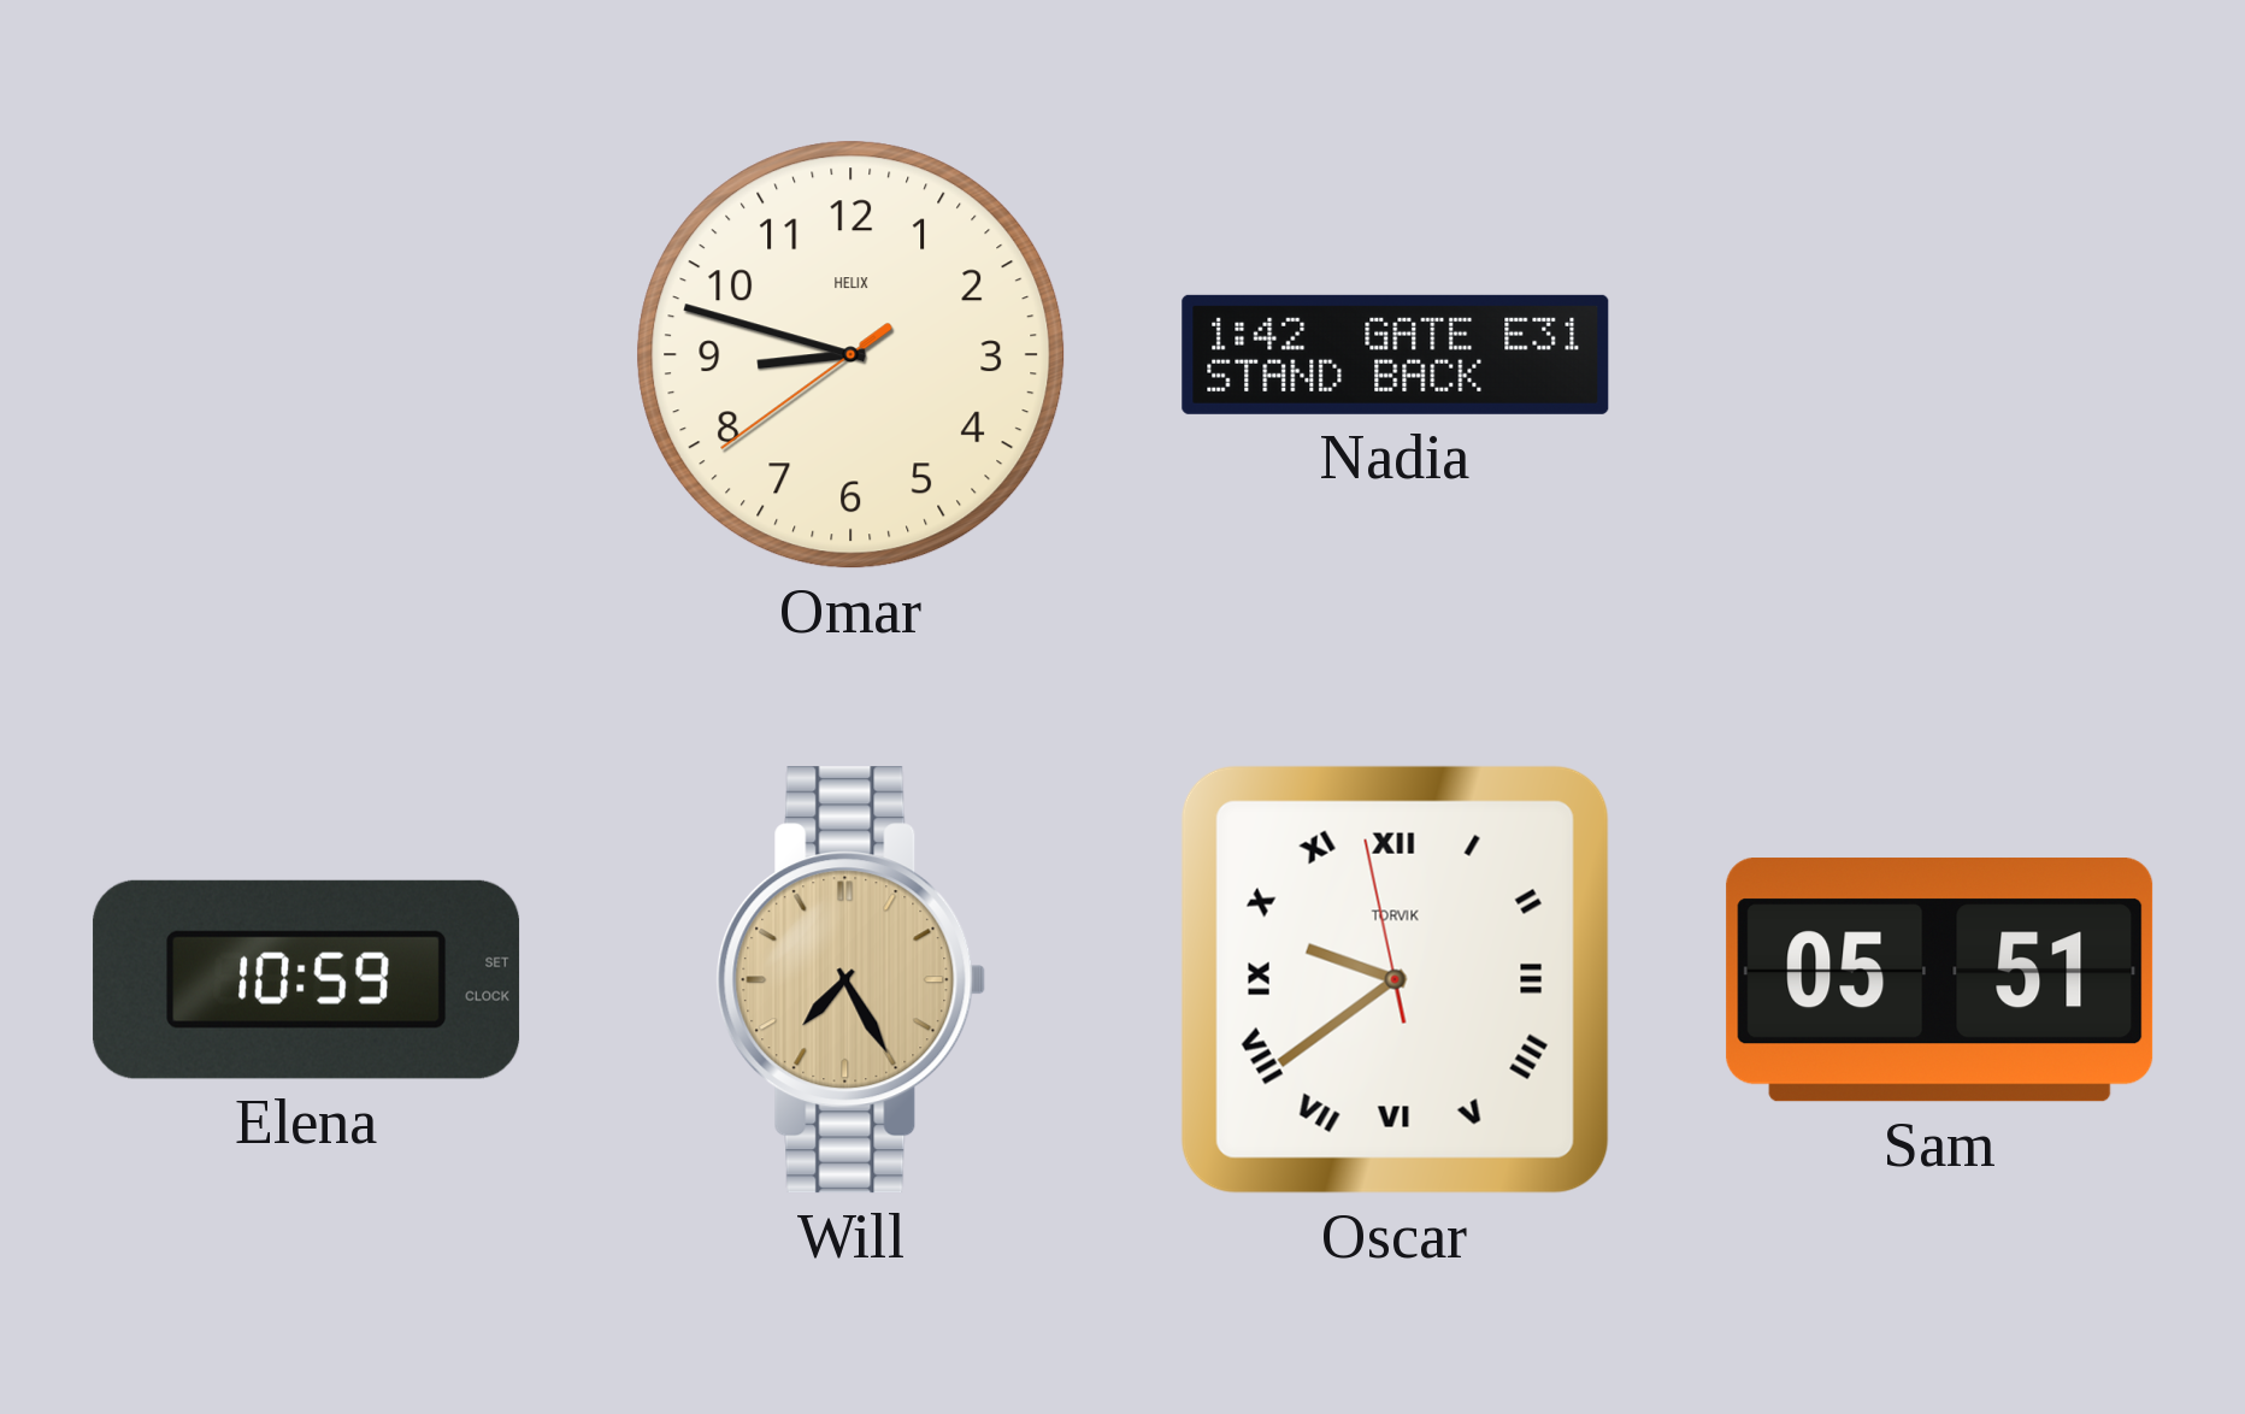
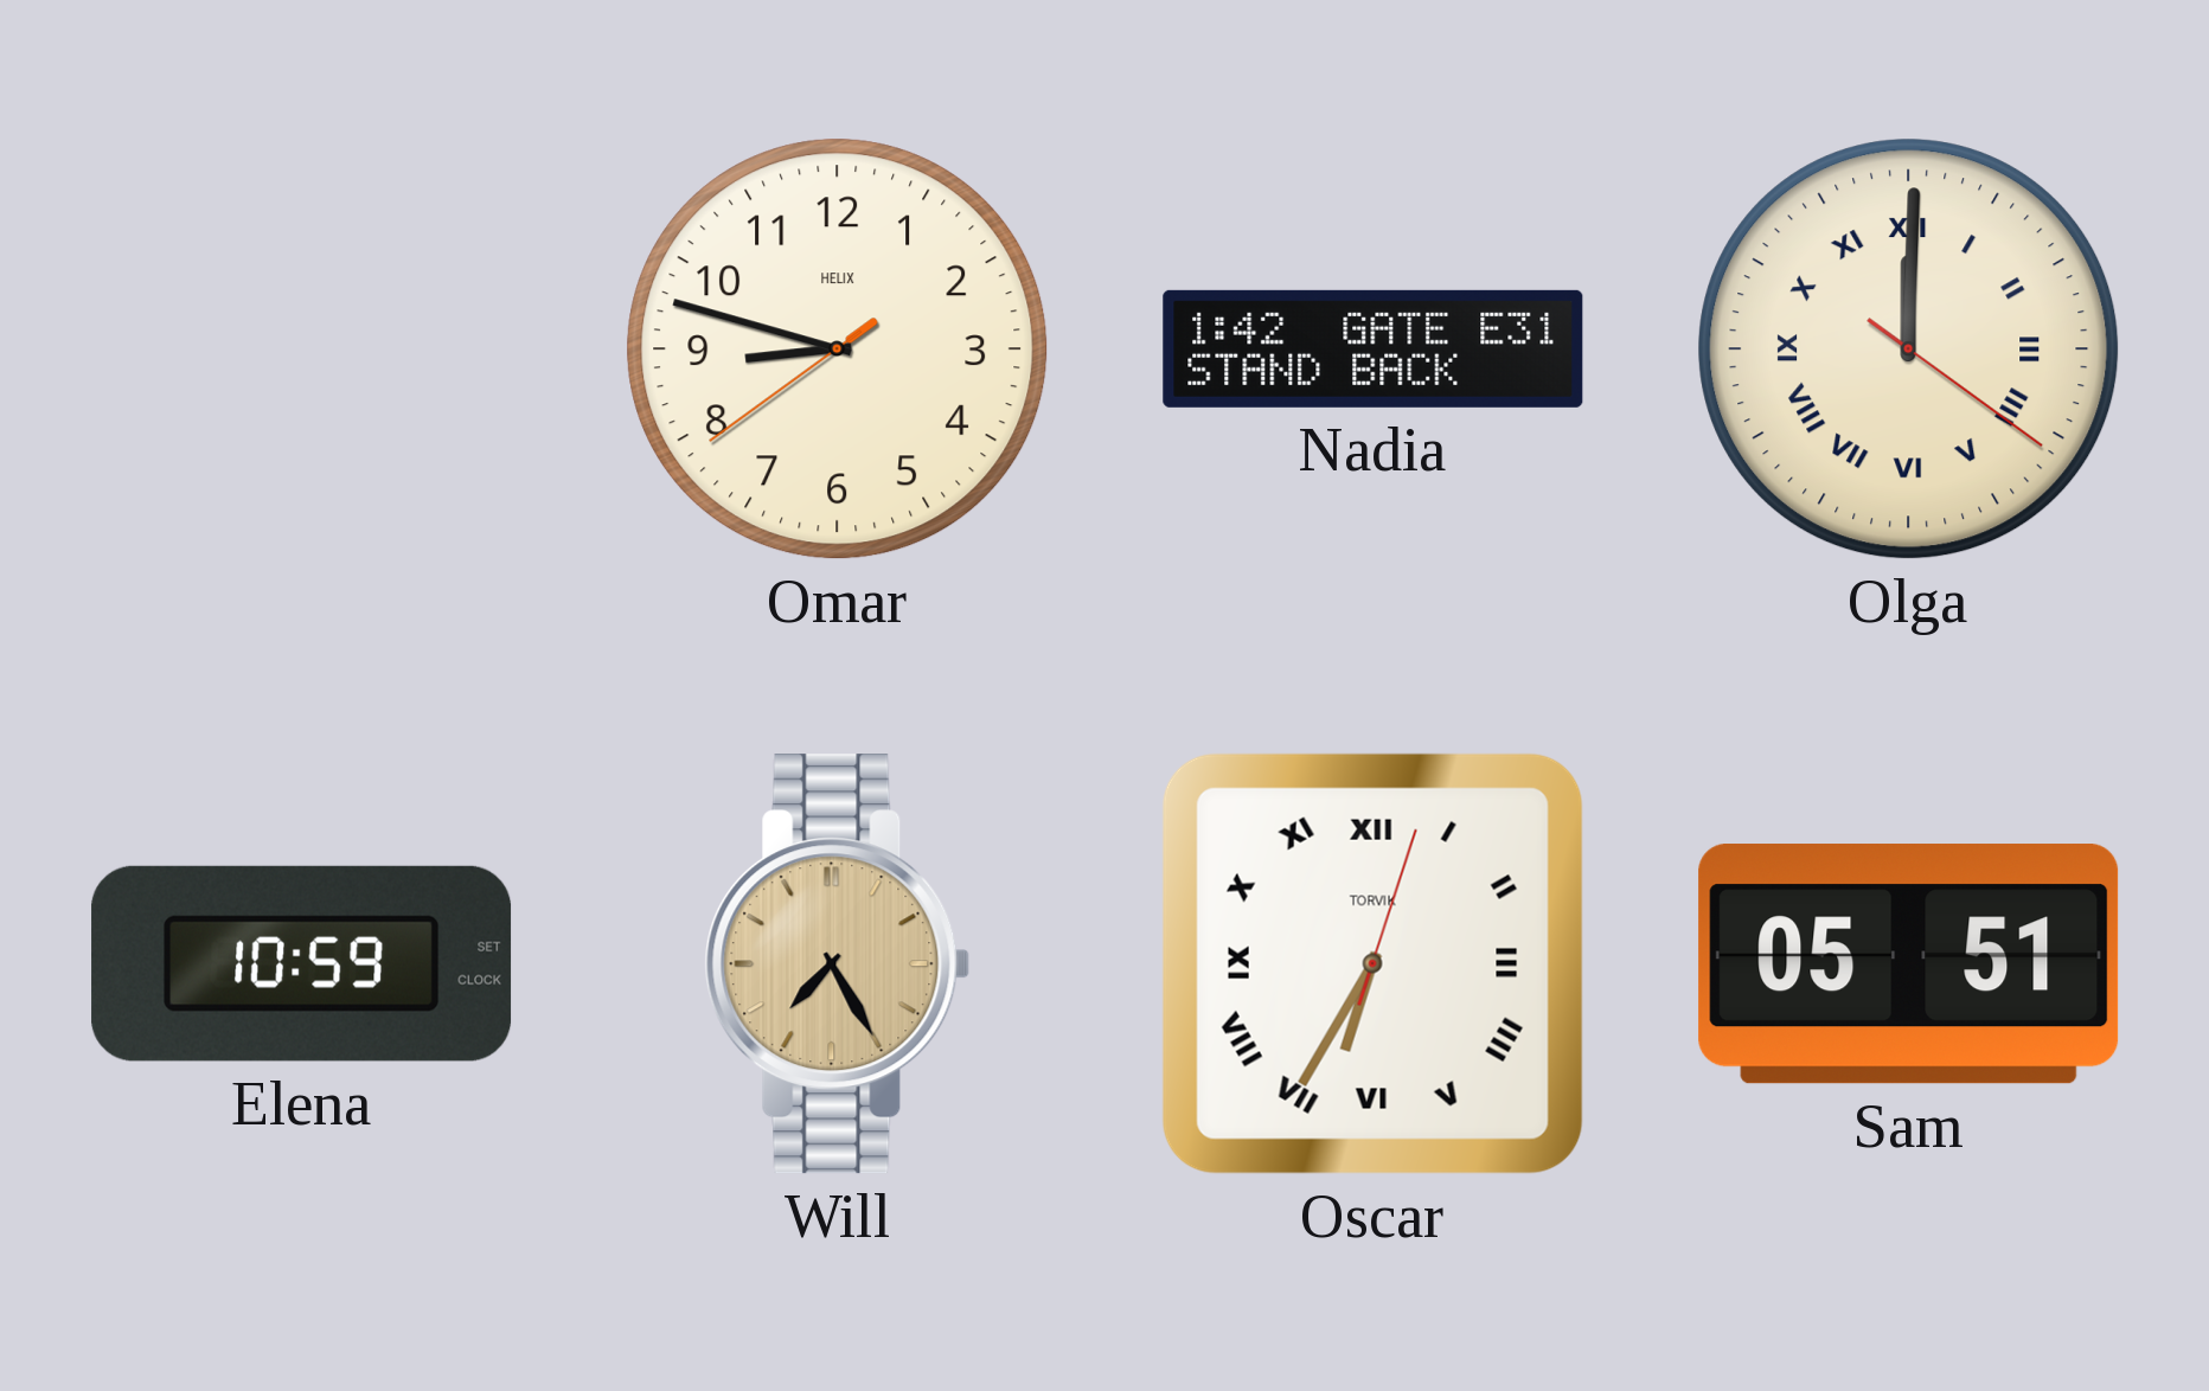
Olga: none -> 12:00
Oscar: 9:38 -> 6:35
